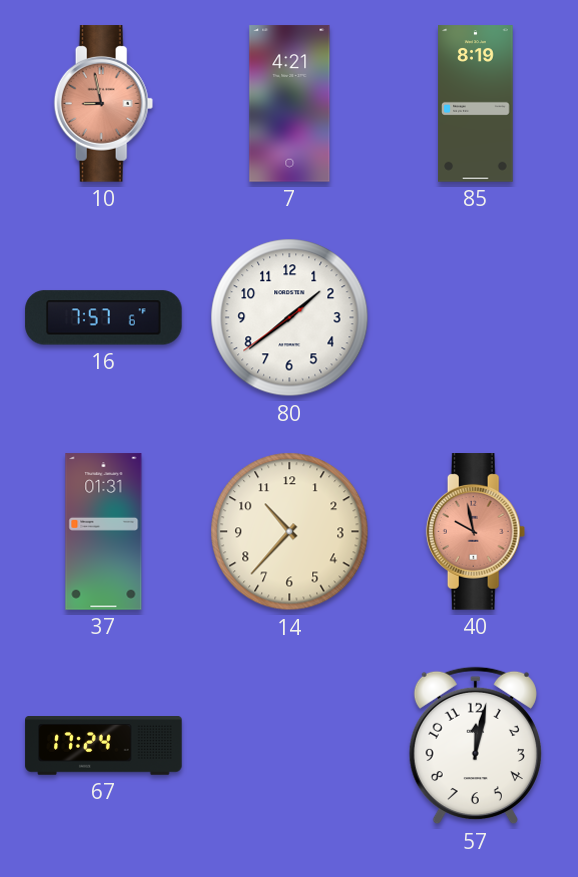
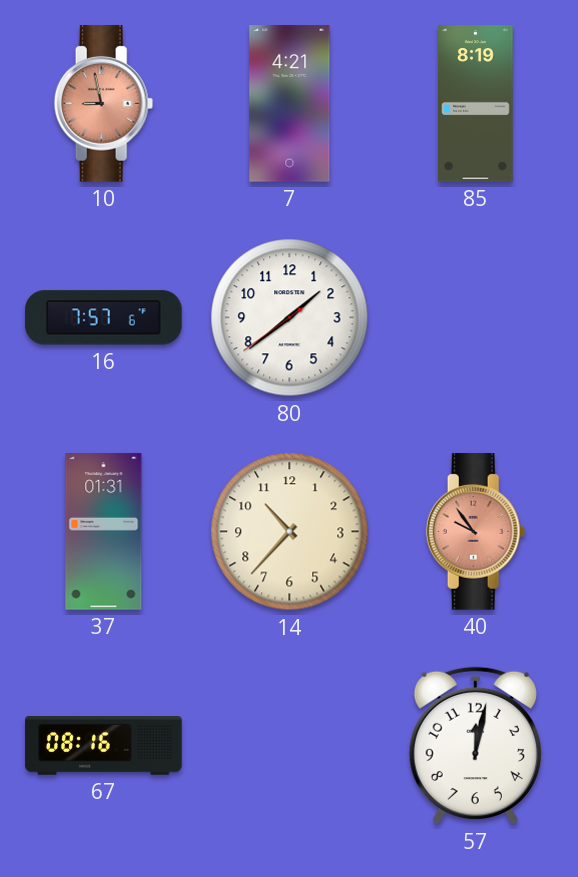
40: 9:58 -> 9:54
67: 17:24 -> 08:16
